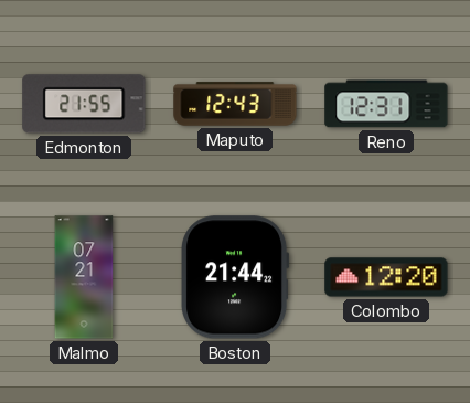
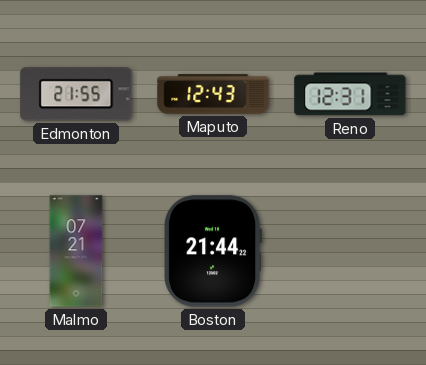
Colombo: 12:20 -> none
